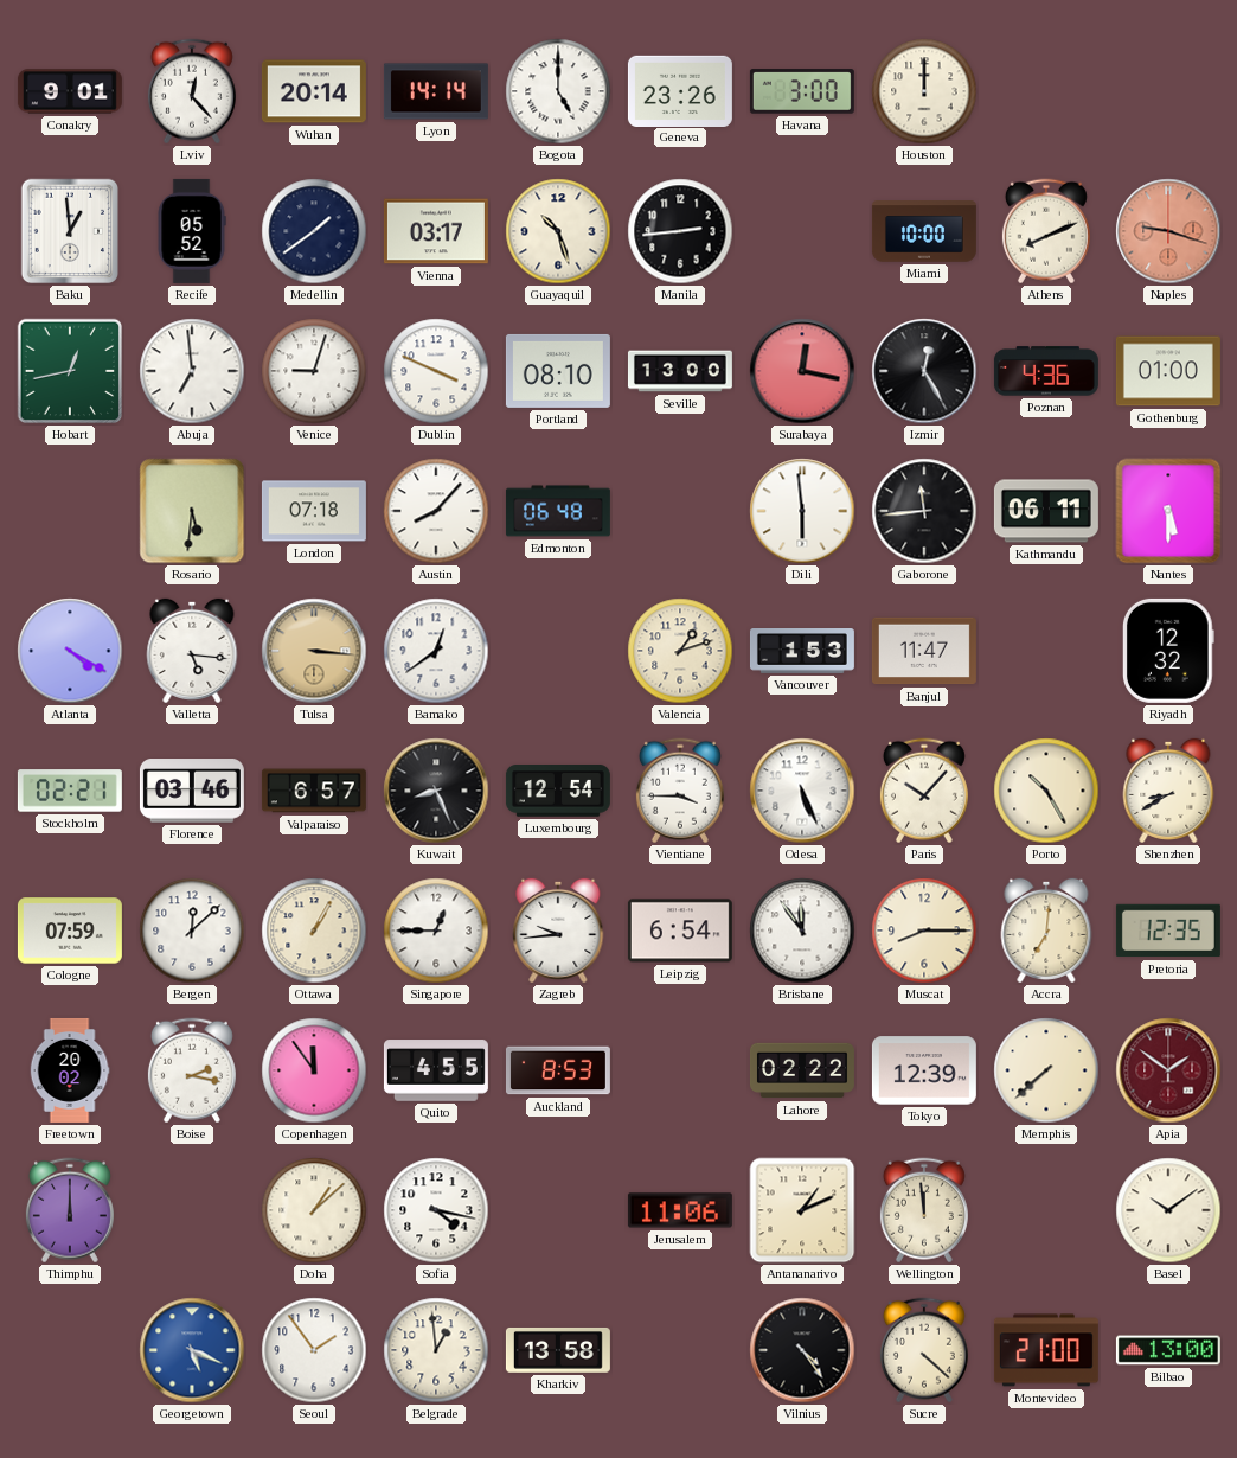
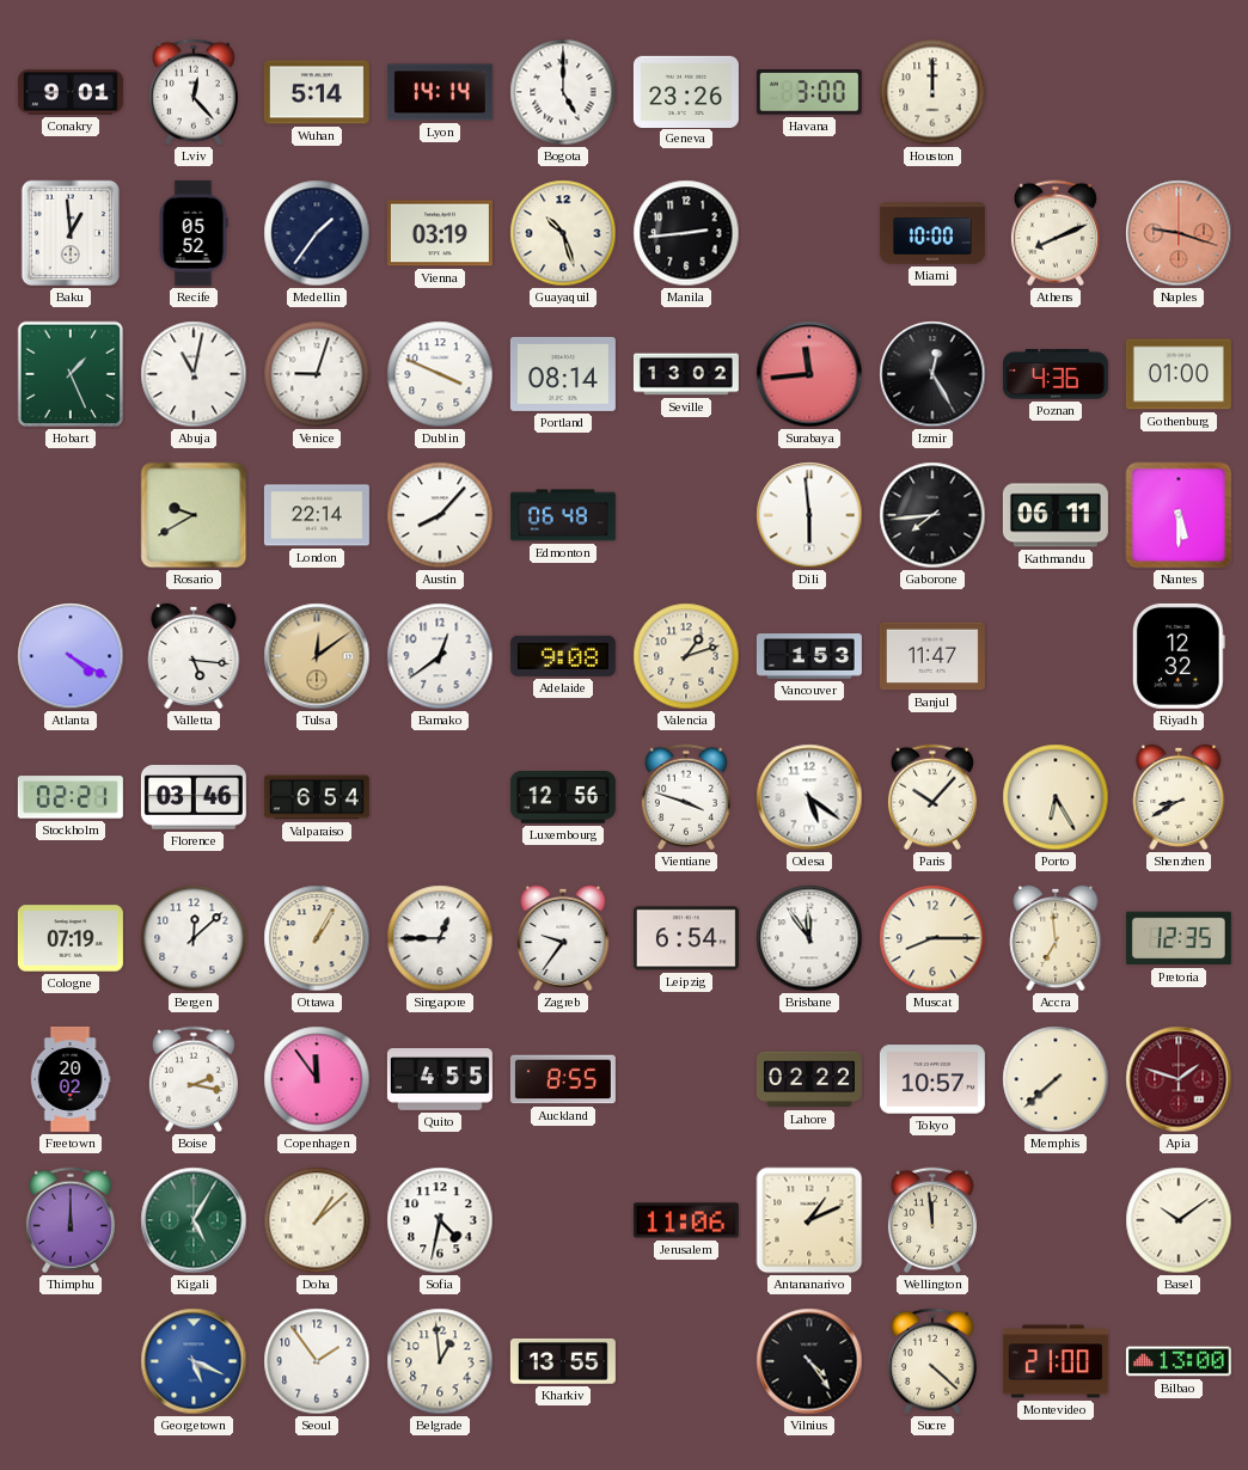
Wuhan: 20:14 -> 5:14
Medellin: 1:39 -> 1:36
Vienna: 03:17 -> 03:19
Hobart: 12:43 -> 1:26
Abuja: 6:59 -> 11:02
Portland: 08:10 -> 08:14
Seville: 13:00 -> 13:02
Surabaya: 12:17 -> 11:44
Rosario: 5:31 -> 9:40
London: 07:18 -> 22:14
Gaborone: 11:44 -> 7:44
Tulsa: 3:16 -> 12:09
Adelaide: none -> 9:08
Valparaiso: 6:57 -> 6:54
Kuwait: 8:26 -> none
Luxembourg: 12:54 -> 12:56
Vientiane: 3:45 -> 3:48
Odesa: 5:26 -> 5:21
Porto: 10:25 -> 6:25
Cologne: 07:59 -> 07:19
Zagreb: 9:44 -> 9:36
Accra: 7:01 -> 6:59
Auckland: 8:53 -> 8:55
Tokyo: 12:39 -> 10:57
Apia: 1:51 -> 1:48
Kigali: none -> 5:05
Sofia: 4:17 -> 4:32
Kharkiv: 13:58 -> 13:55
